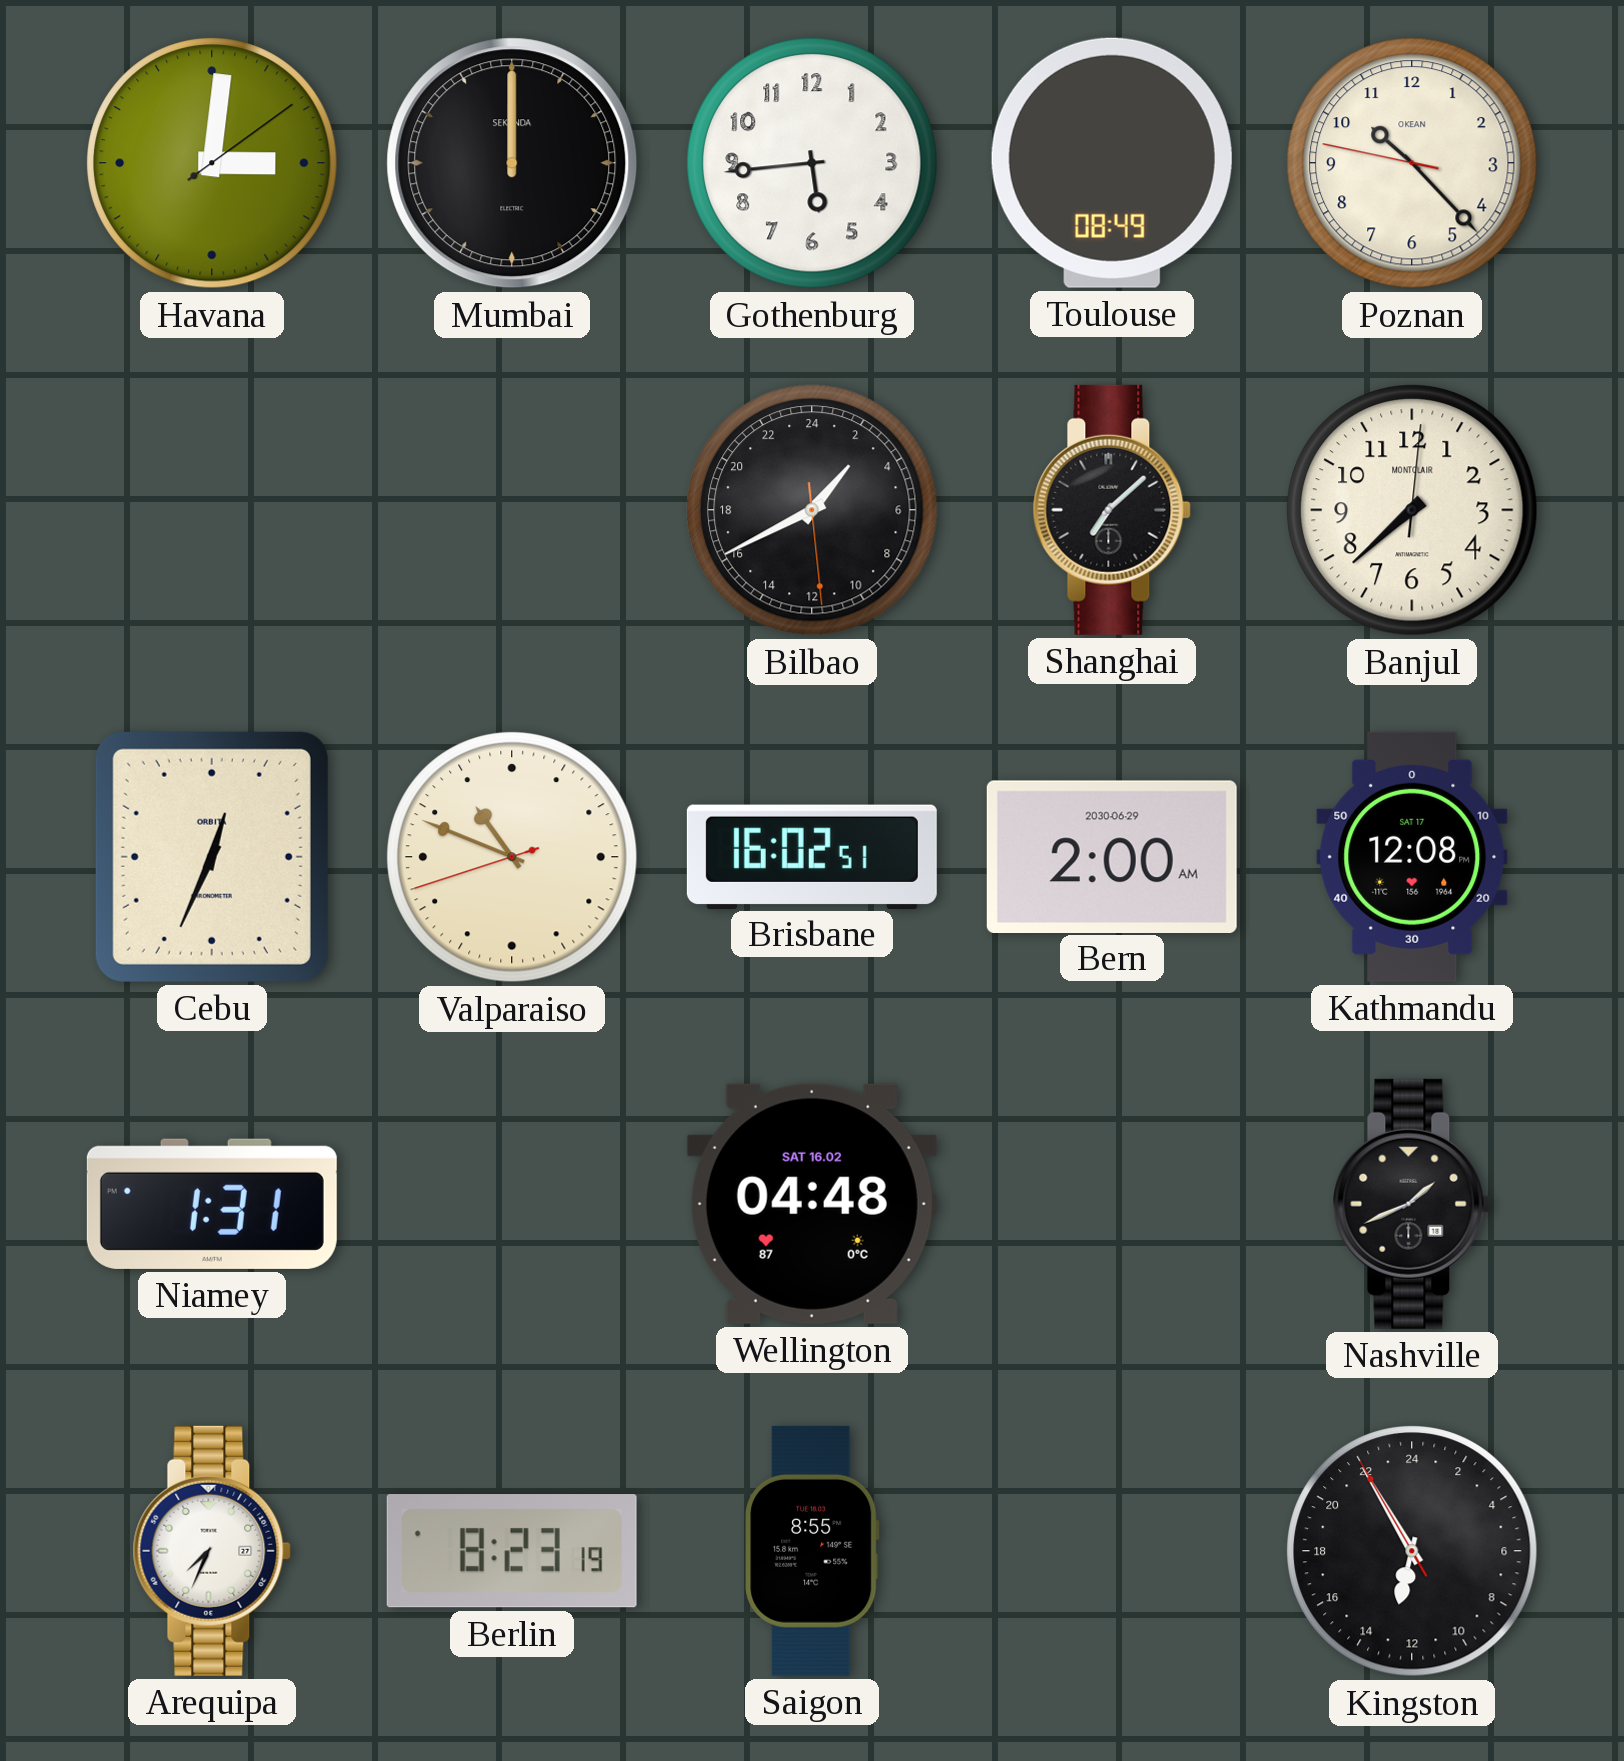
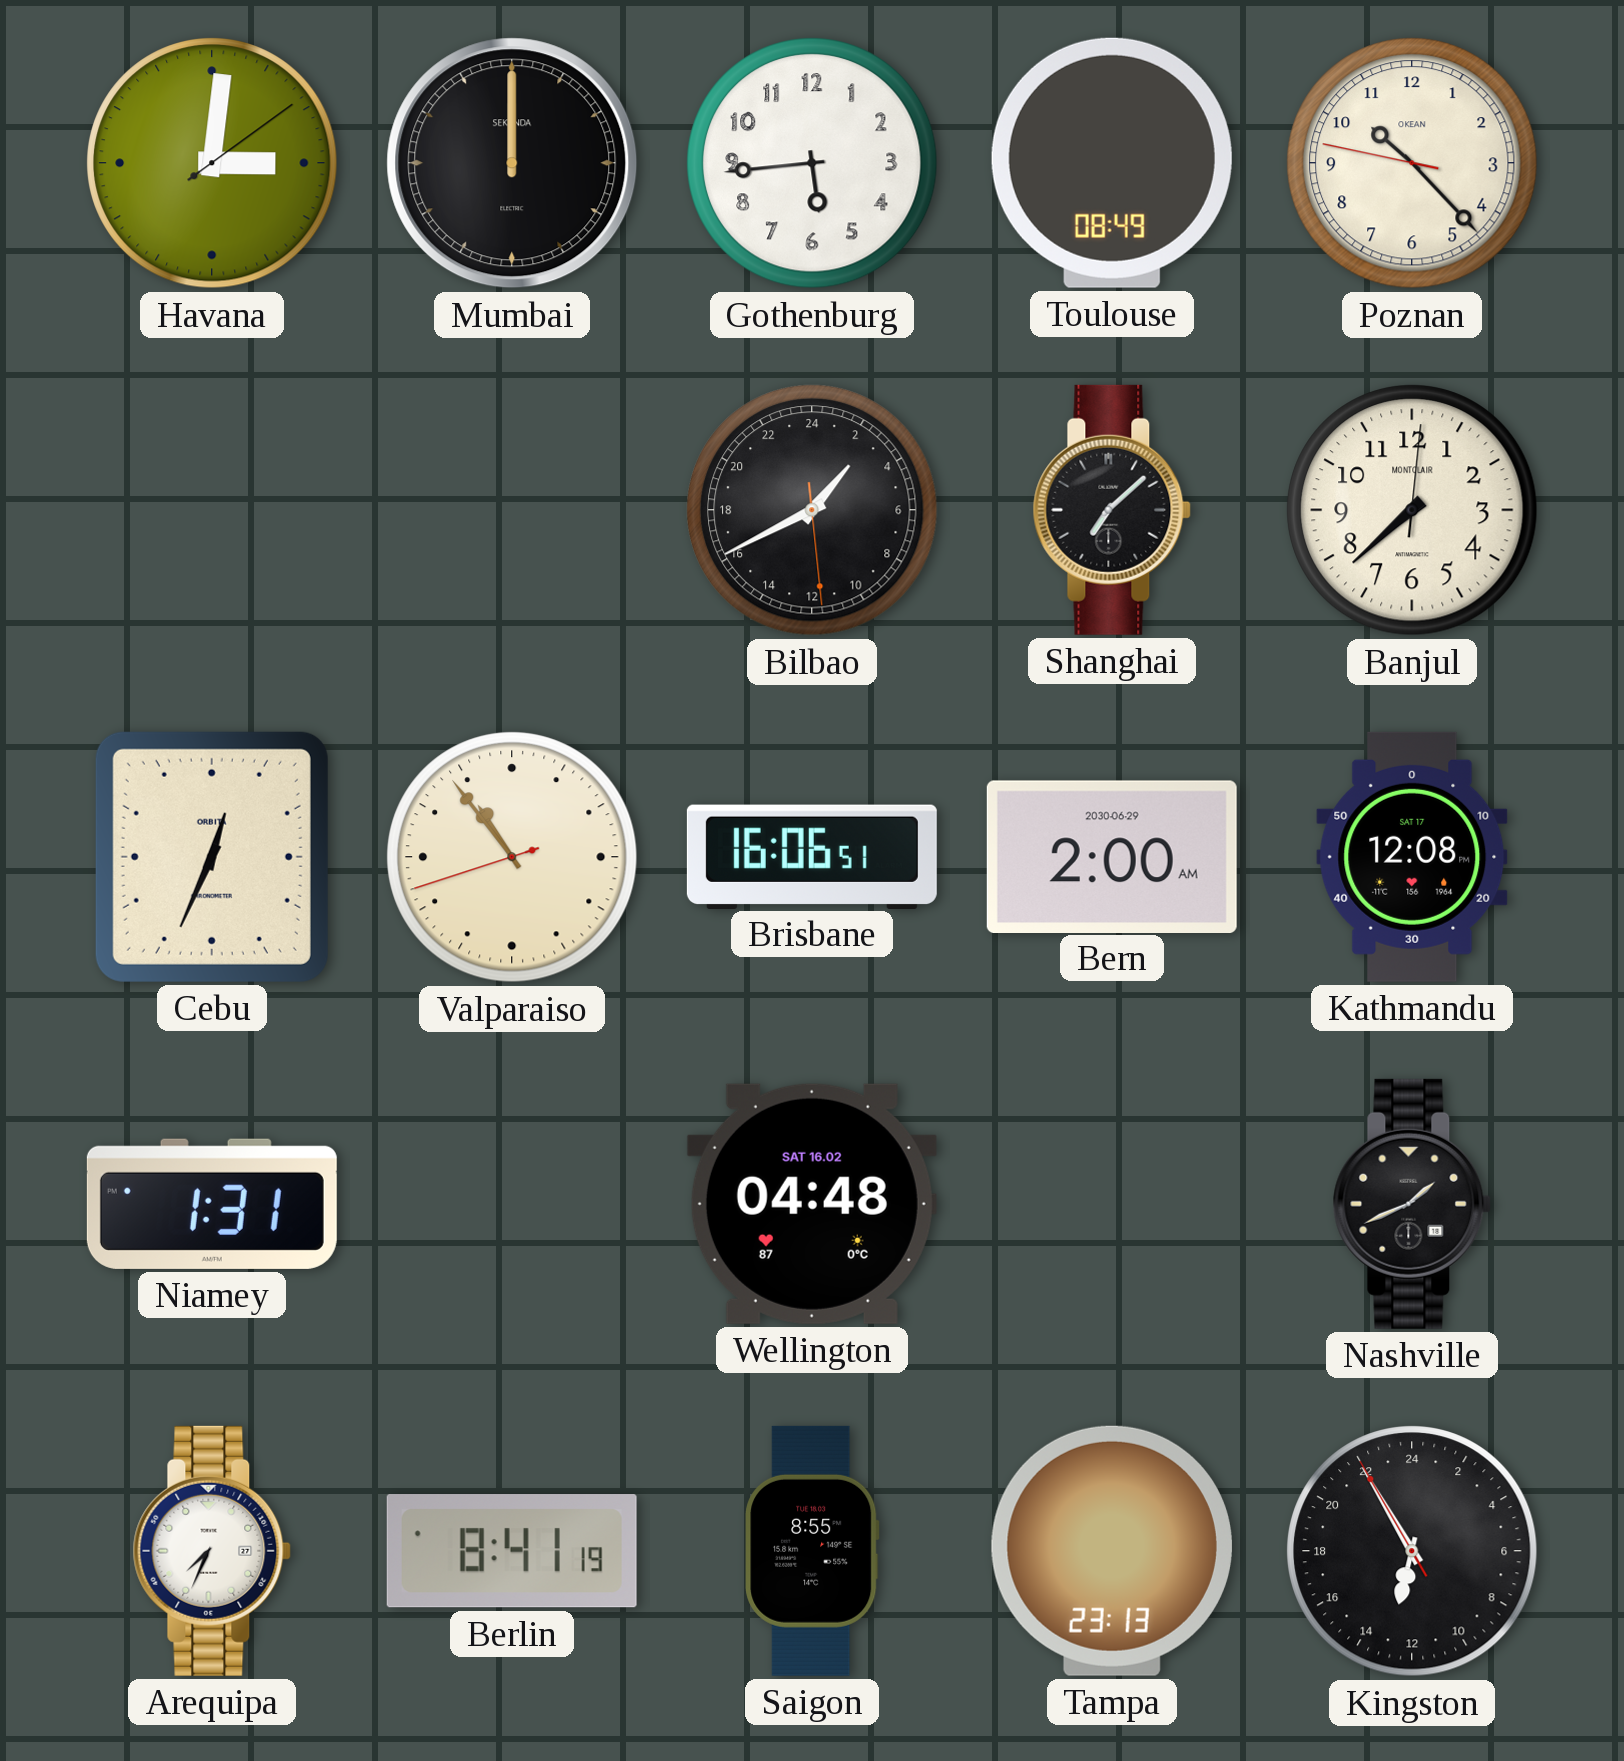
Valparaiso: 10:48 -> 10:53
Brisbane: 16:02 -> 16:06
Berlin: 8:23 -> 8:41
Tampa: none -> 23:13
